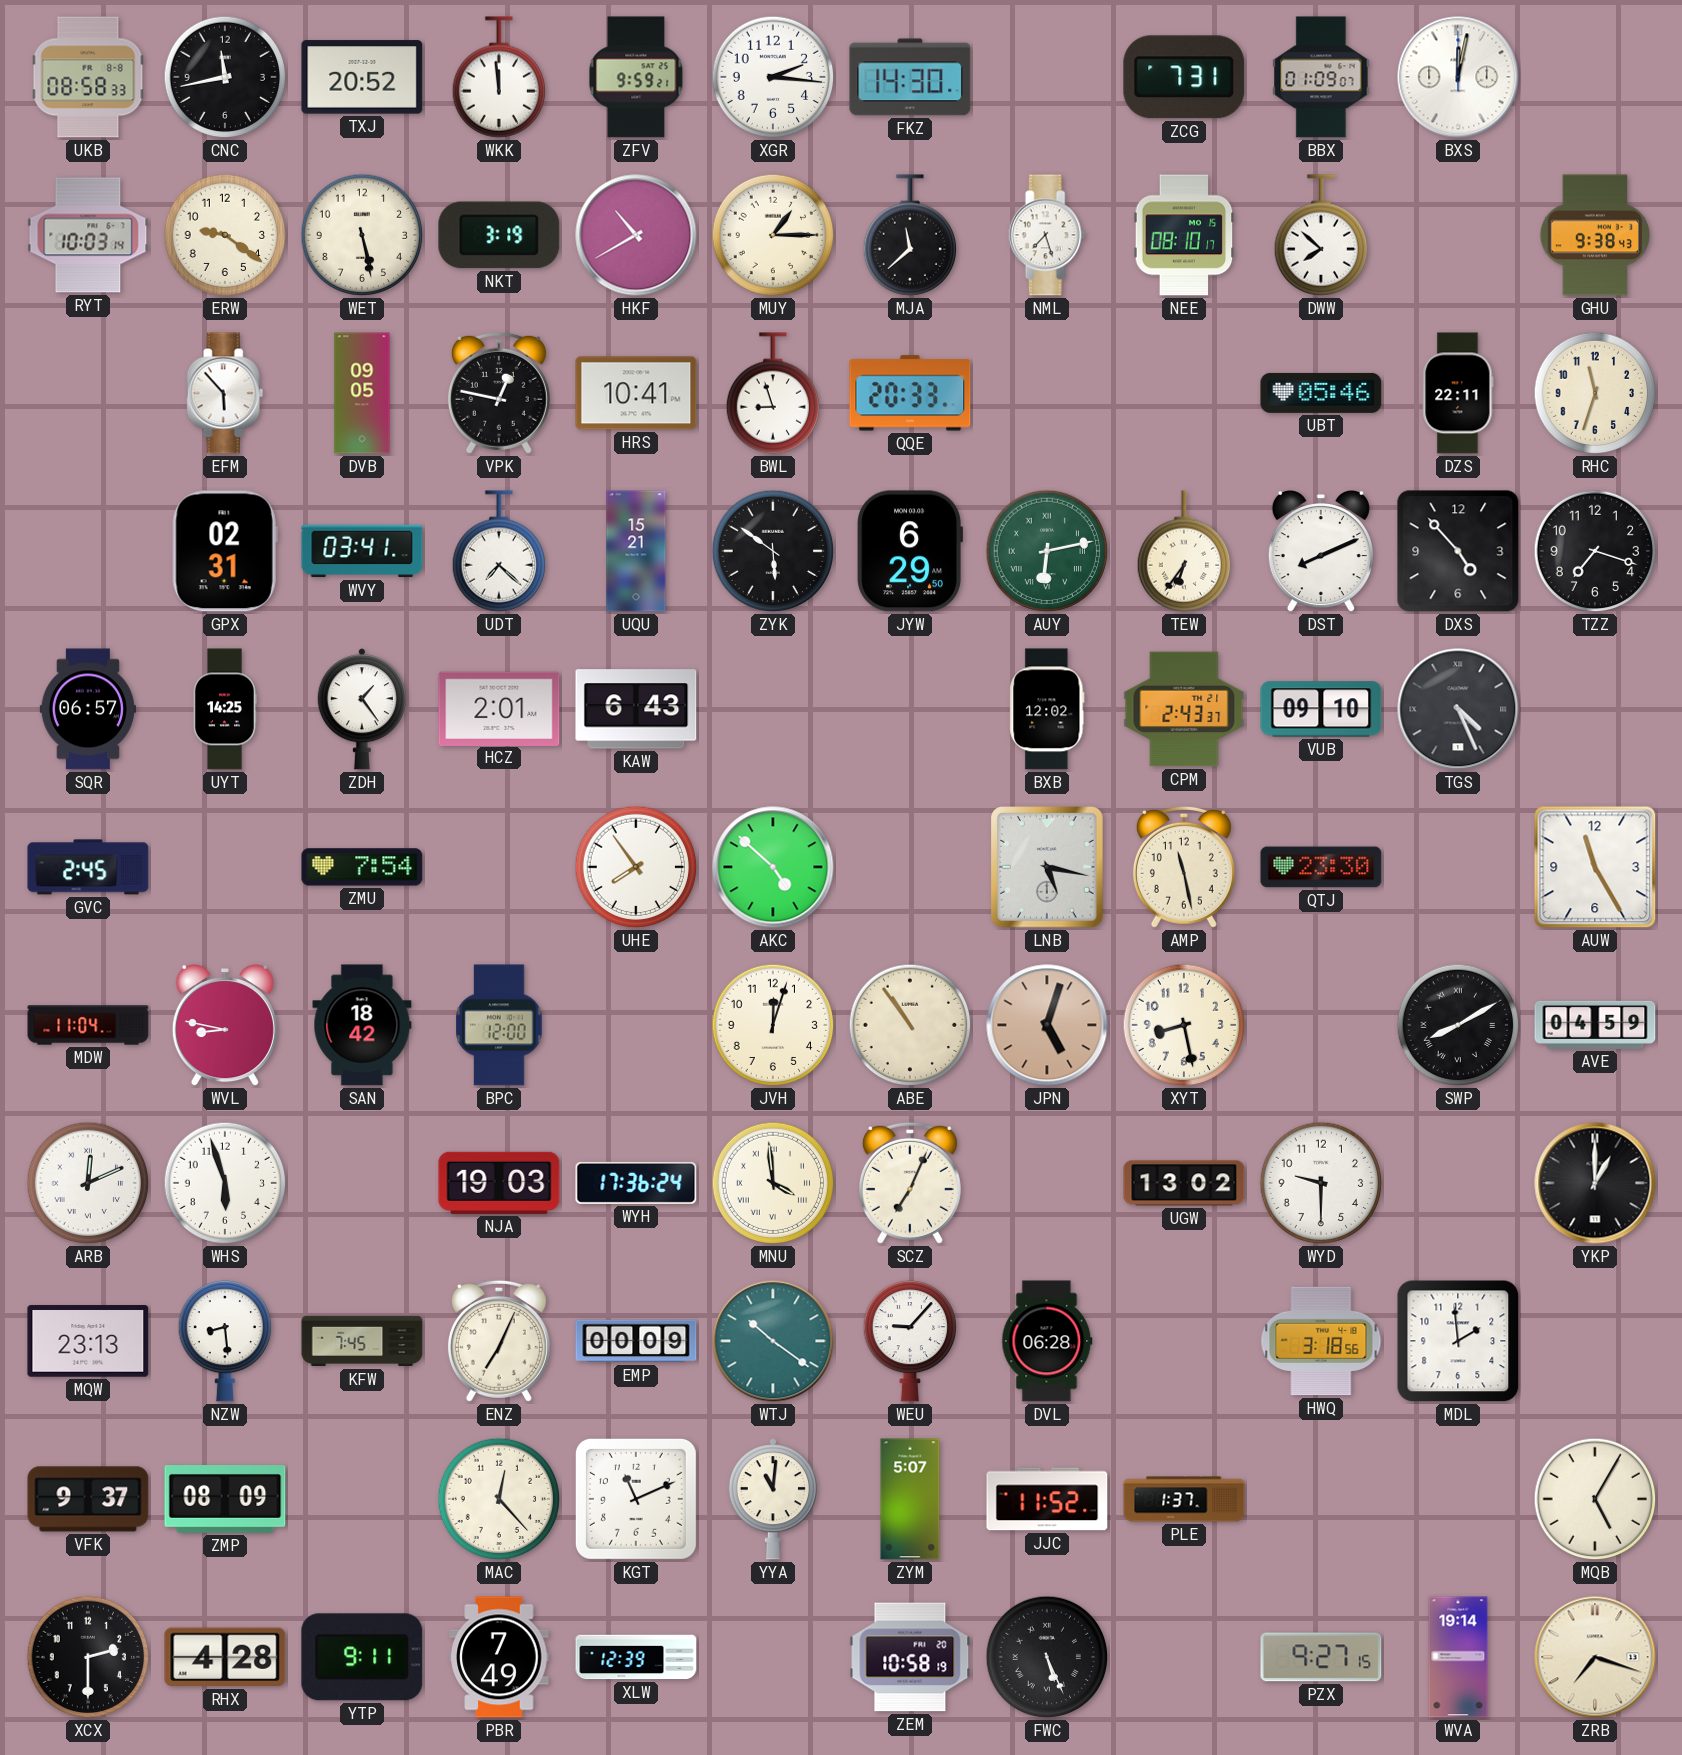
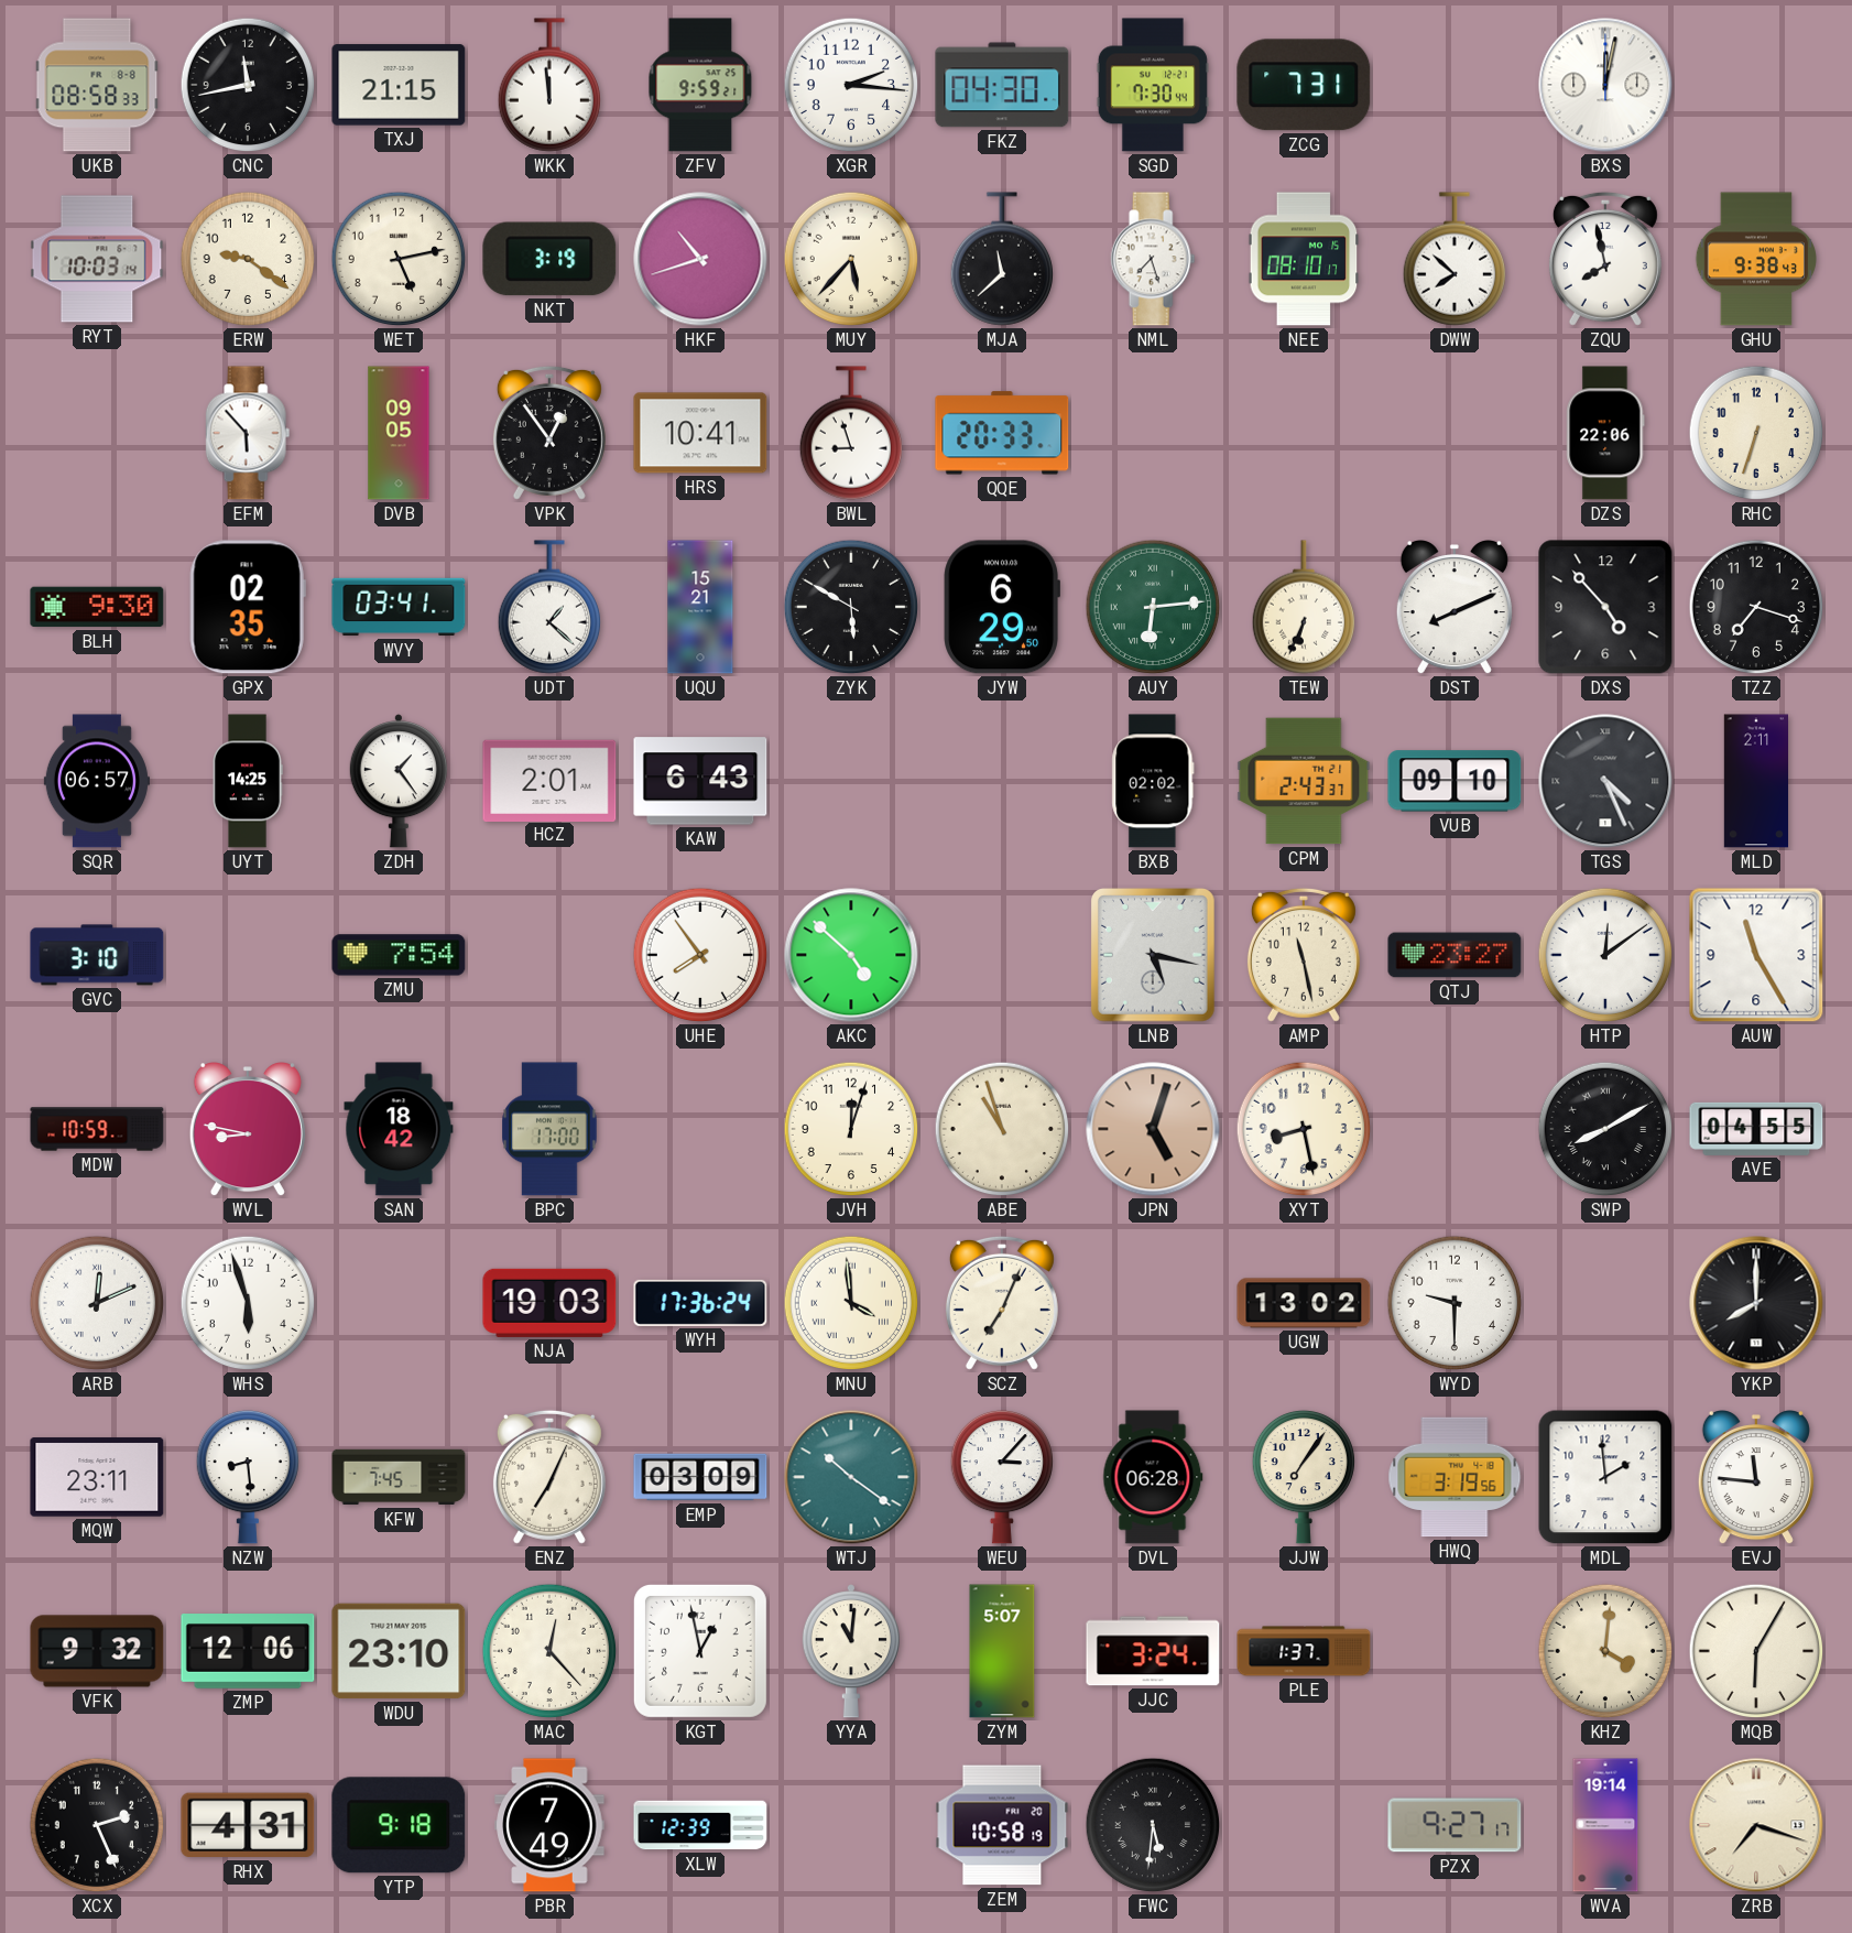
TXJ: 20:52 -> 21:15
FKZ: 14:30 -> 04:30
SGD: none -> 7:30
BBX: 01:09 -> none
WET: 5:28 -> 5:13
HKF: 10:40 -> 10:42
MUY: 1:15 -> 5:37
ZQU: none -> 7:58
VPK: 12:47 -> 12:54
UBT: 05:46 -> none
DZS: 22:11 -> 22:06
RHC: 11:33 -> 6:33
BLH: none -> 9:30
GPX: 02:31 -> 02:35
UDT: 7:22 -> 1:22
ZYK: 5:51 -> 5:50
AUY: 6:13 -> 6:14
TEW: 6:36 -> 6:34
BXB: 12:02 -> 02:02
MLD: none -> 2:11
GVC: 2:45 -> 3:10
QTJ: 23:30 -> 23:27
HTP: none -> 12:09
MDW: 11:04 -> 10:59
BPC: 12:00 -> 17:00
ABE: 10:54 -> 10:57
AVE: 04:59 -> 04:55
YKP: 1:00 -> 8:00
MQW: 23:13 -> 23:11
EMP: 00:09 -> 03:09
WEU: 9:07 -> 3:07
JJW: none -> 7:06
HWQ: 3:18 -> 3:19
EVJ: none -> 11:46
VFK: 9:37 -> 9:32
ZMP: 08:09 -> 12:06
WDU: none -> 23:10
KGT: 11:11 -> 12:58
JJC: 11:52 -> 3:24
KHZ: none -> 4:01
MQB: 5:05 -> 6:05
XCX: 2:30 -> 2:26
RHX: 4:28 -> 4:31
YTP: 9:11 -> 9:18
FWC: 5:26 -> 5:31
PZX: 9:27:15 -> 9:27:17
